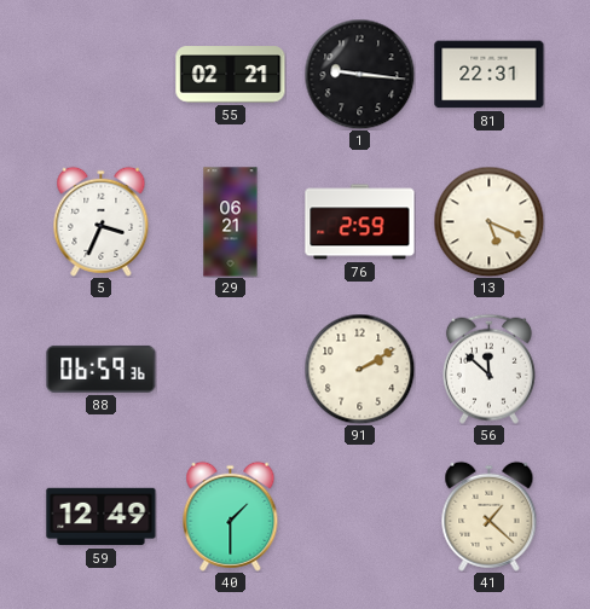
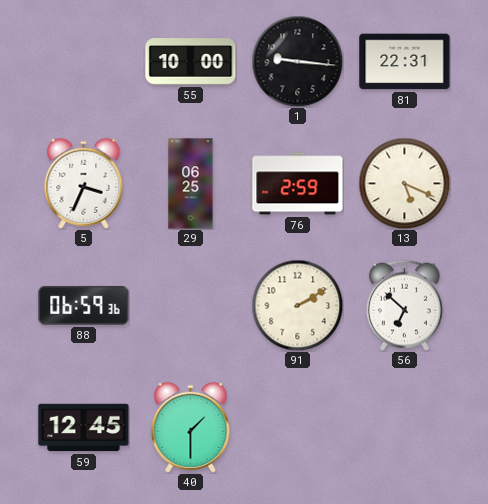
55: 02:21 -> 10:00
29: 06:21 -> 06:25
56: 11:52 -> 6:52
59: 12:49 -> 12:45
41: 1:22 -> none
